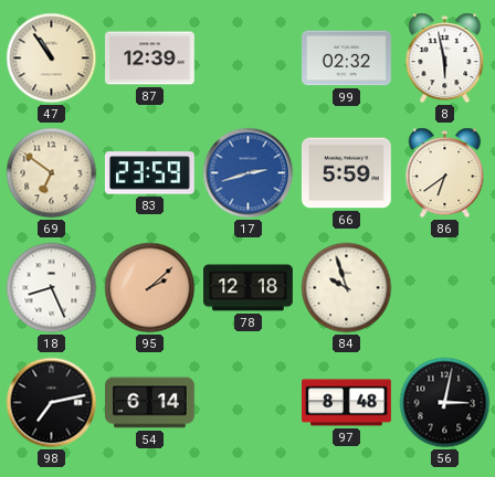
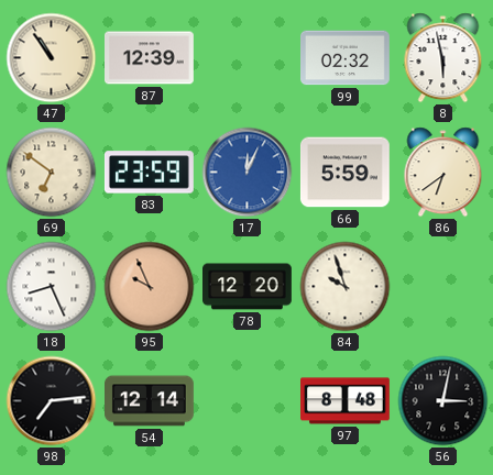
17: 2:42 -> 12:04
95: 2:08 -> 9:56
78: 12:18 -> 12:20
98: 7:13 -> 7:14
54: 6:14 -> 12:14
